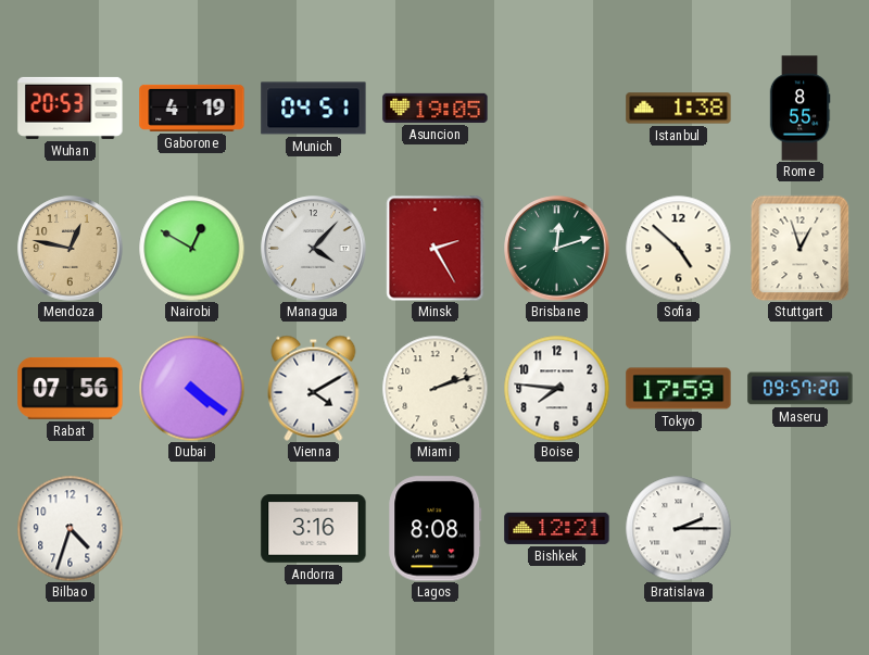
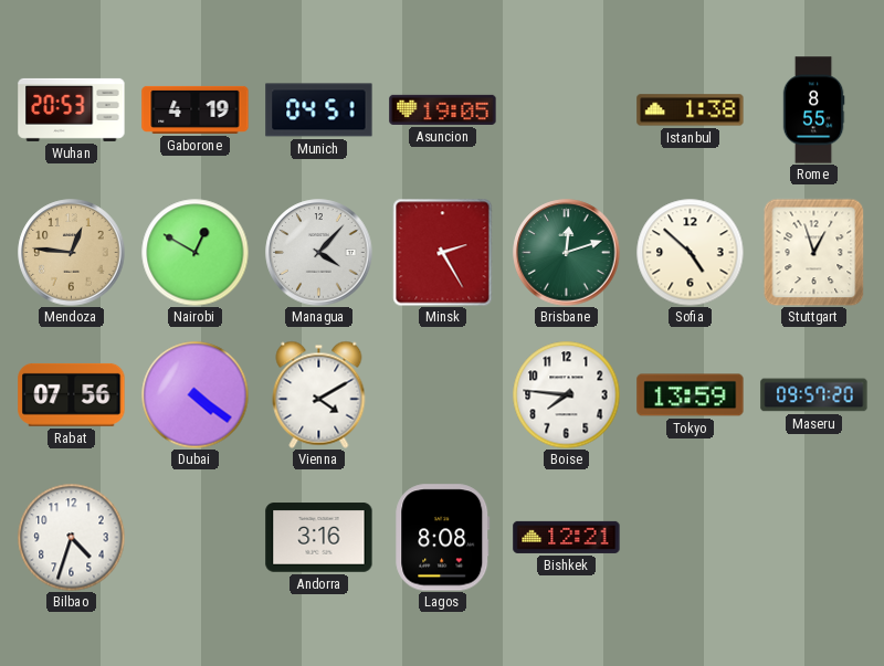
Mendoza: 12:47 -> 12:46
Miami: 2:12 -> none
Tokyo: 17:59 -> 13:59
Bratislava: 2:15 -> none
